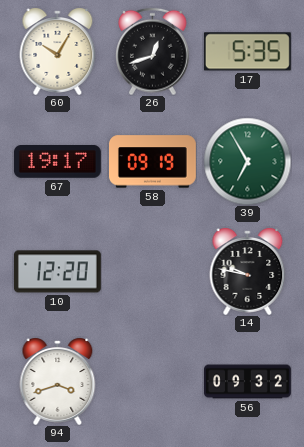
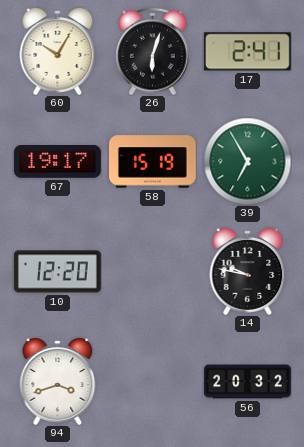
26: 12:42 -> 6:03
17: 5:35 -> 2:41
58: 09:19 -> 15:19
56: 09:32 -> 20:32
